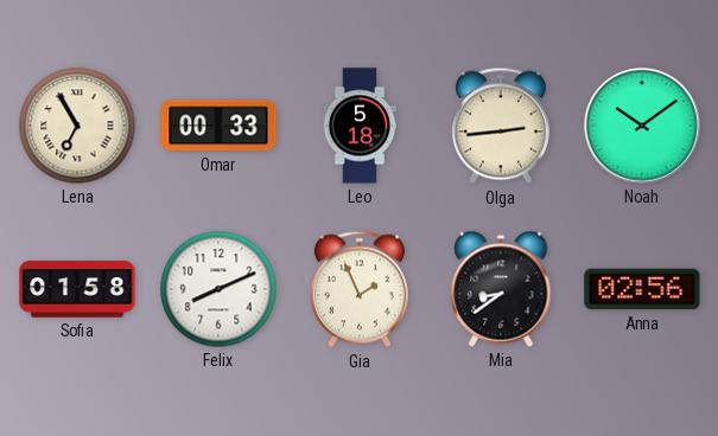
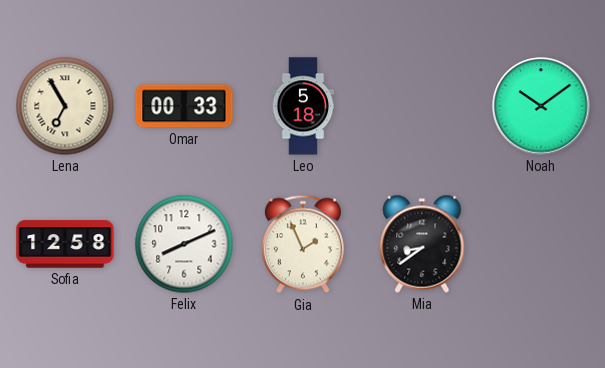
Olga: 2:44 -> none
Sofia: 01:58 -> 12:58
Anna: 02:56 -> none
